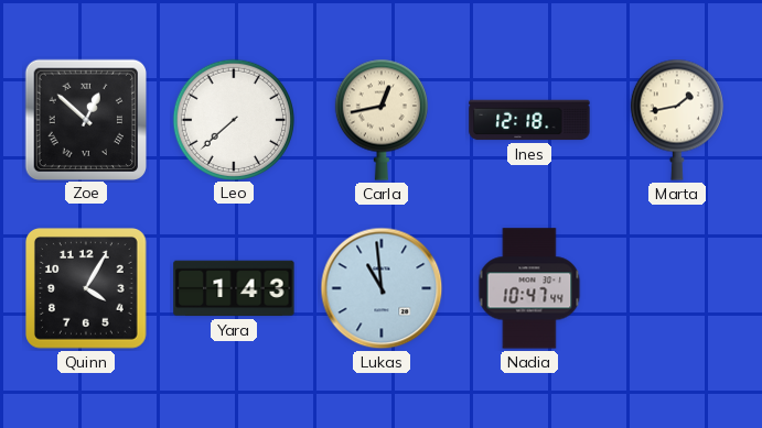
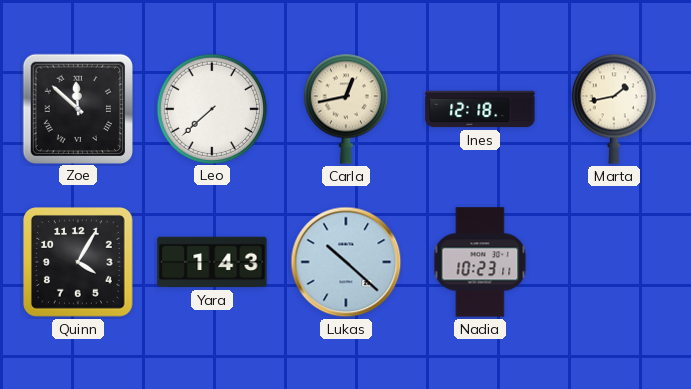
Zoe: 12:52 -> 11:52
Lukas: 10:59 -> 10:22
Nadia: 10:47 -> 10:23
